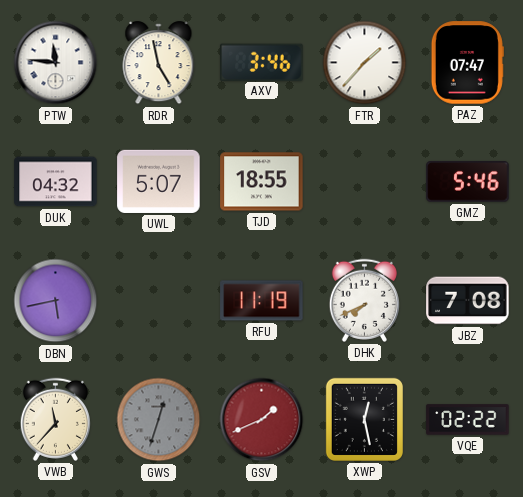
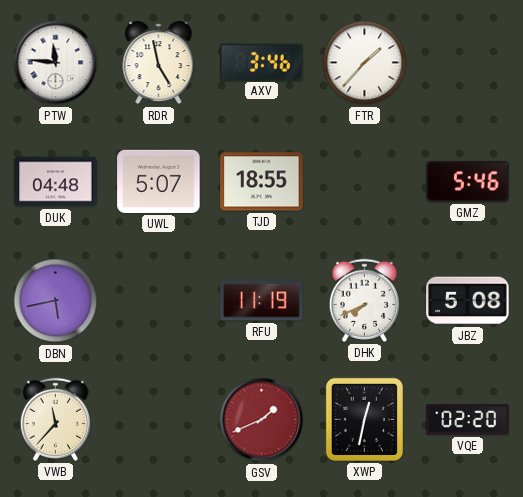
PAZ: 07:47 -> none
DUK: 04:32 -> 04:48
JBZ: 7:08 -> 5:08
GWS: 12:33 -> none
XWP: 12:28 -> 12:32
VQE: 02:22 -> 02:20
